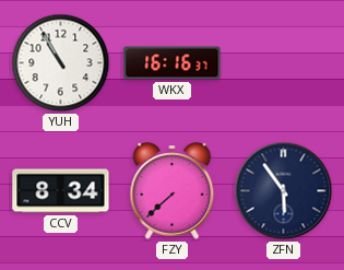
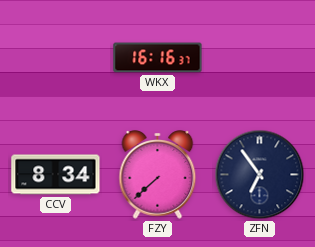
YUH: 10:55 -> none
ZFN: 5:54 -> 6:54
